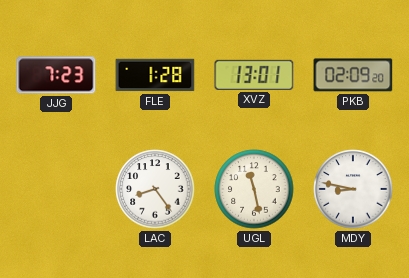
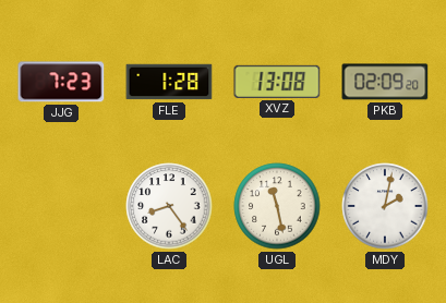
XVZ: 13:01 -> 13:08
MDY: 8:47 -> 2:02
